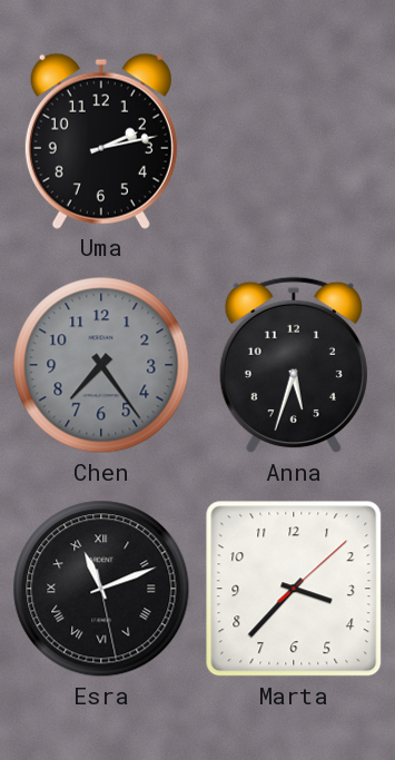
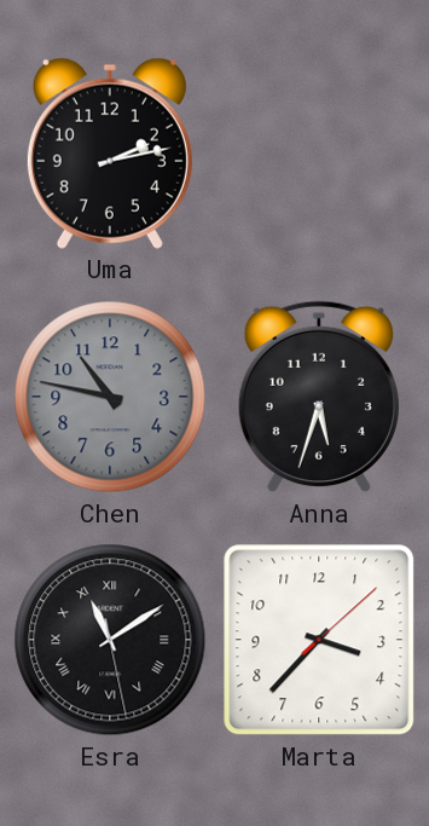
Chen: 7:24 -> 10:47
Esra: 11:11 -> 11:09
